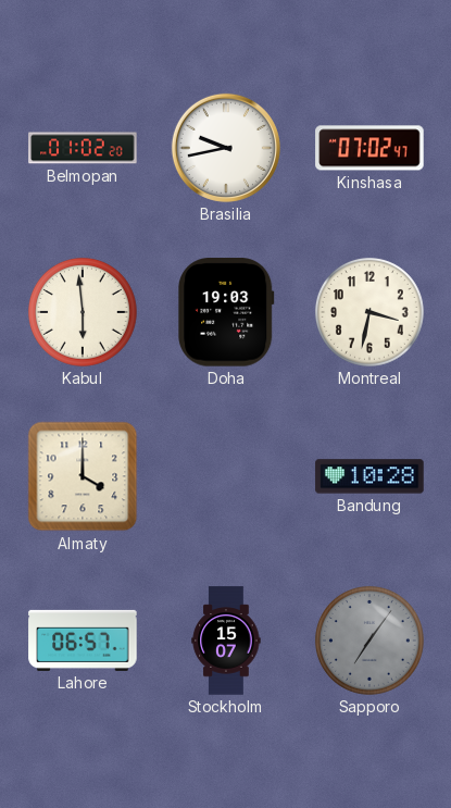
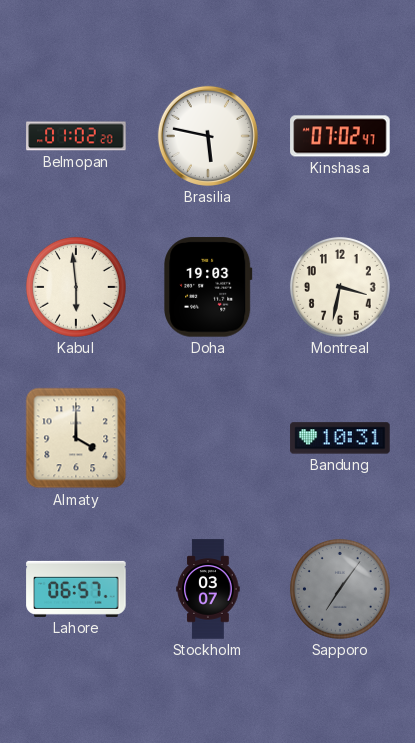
Brasilia: 9:43 -> 5:47
Bandung: 10:28 -> 10:31
Stockholm: 15:07 -> 03:07
